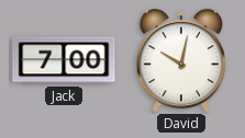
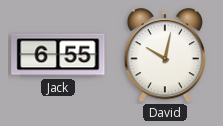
Jack: 7:00 -> 6:55
